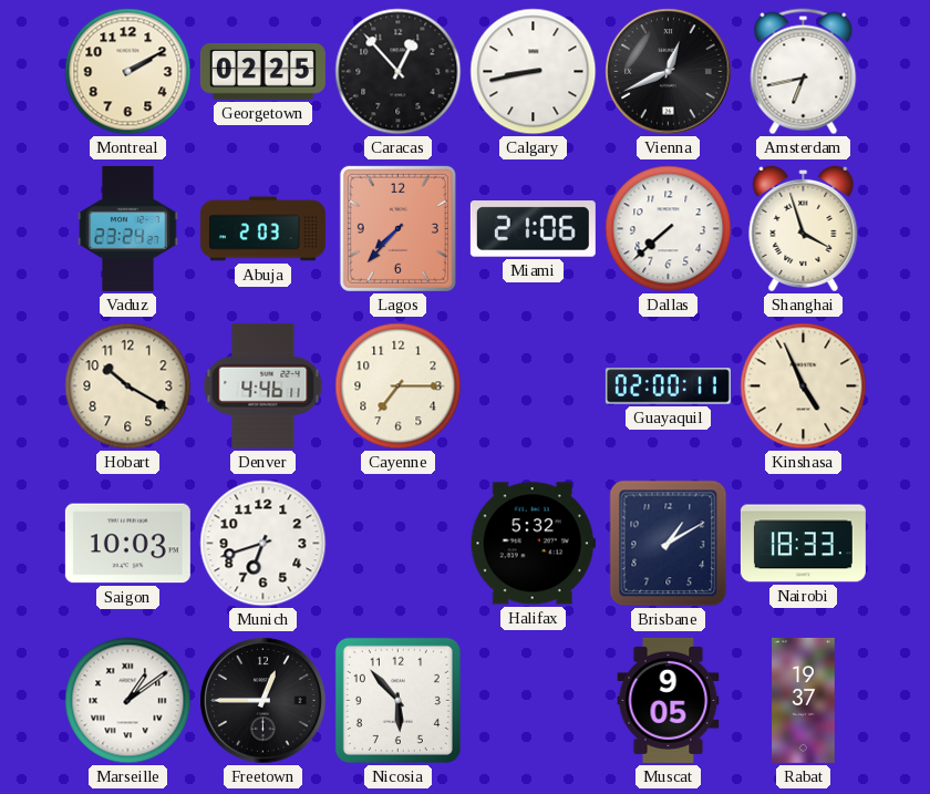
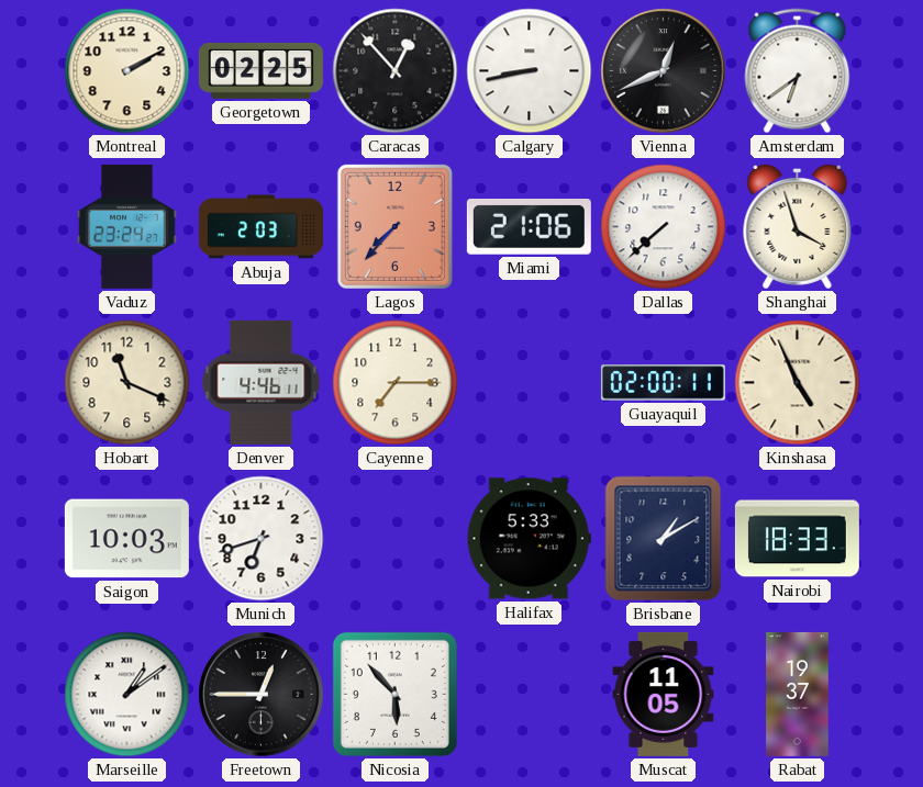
Amsterdam: 6:43 -> 6:39
Hobart: 10:20 -> 11:19
Halifax: 5:32 -> 5:33
Muscat: 9:05 -> 11:05
